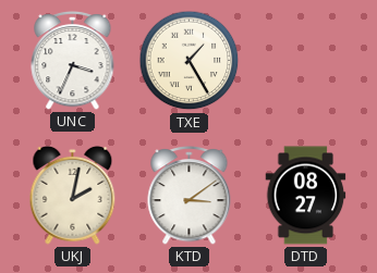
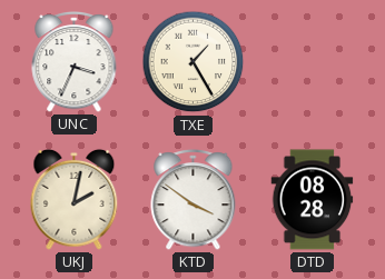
KTD: 3:09 -> 3:51
DTD: 08:27 -> 08:28
